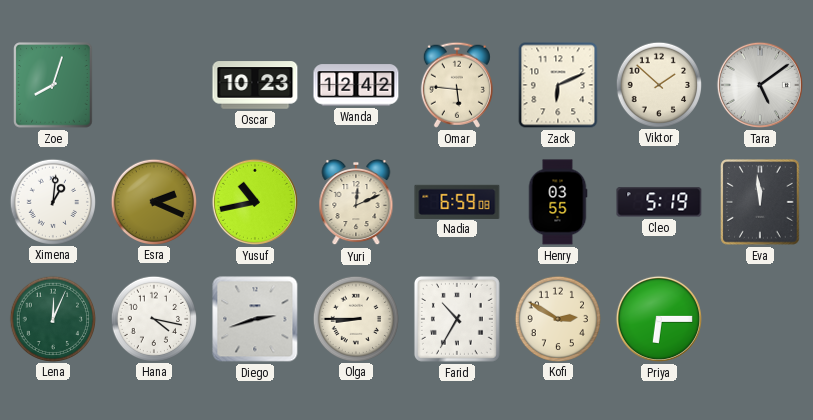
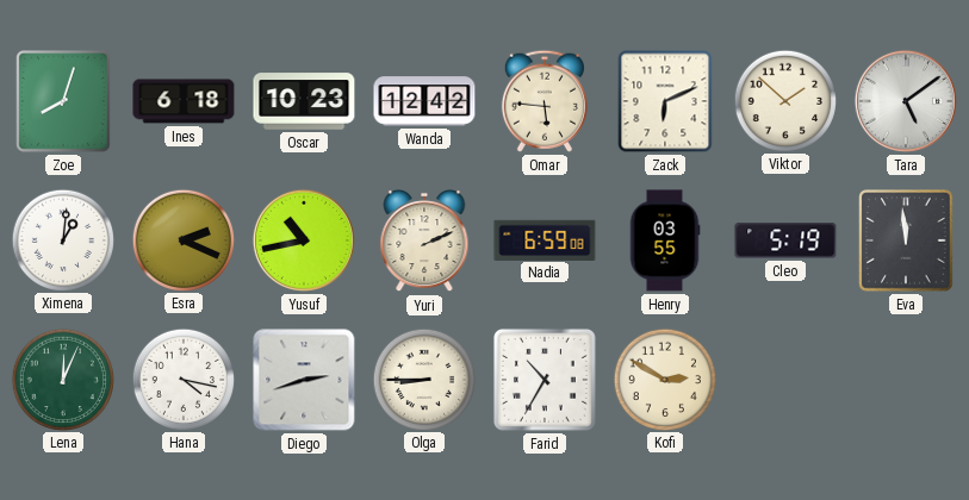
Ines: none -> 6:18
Yuri: 12:11 -> 2:11
Priya: 6:15 -> none
